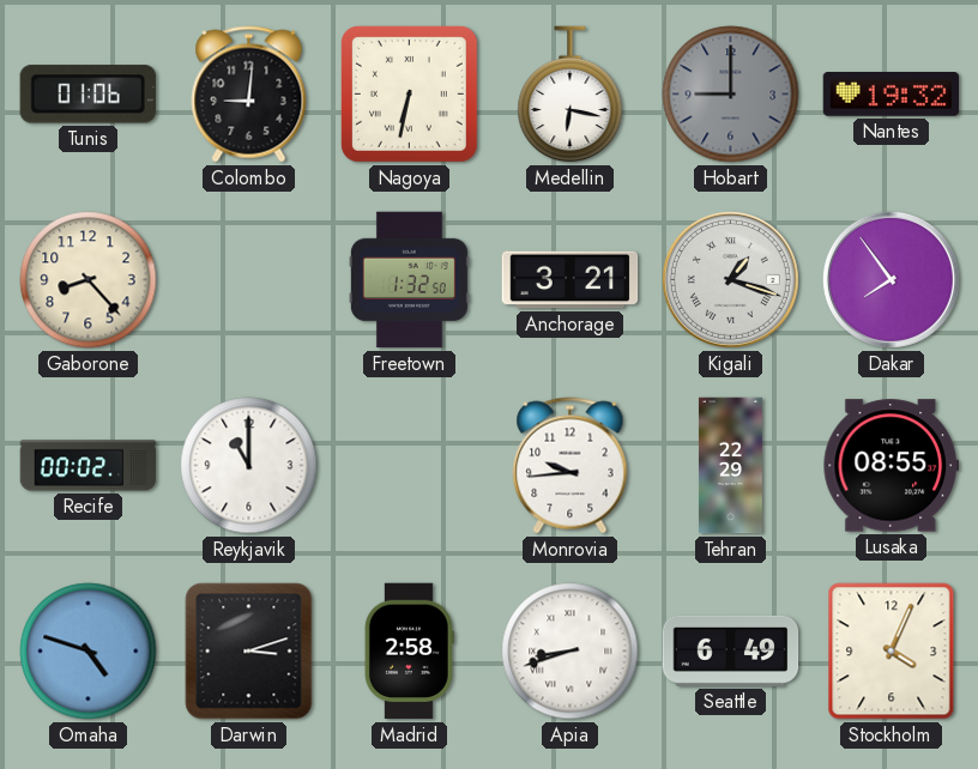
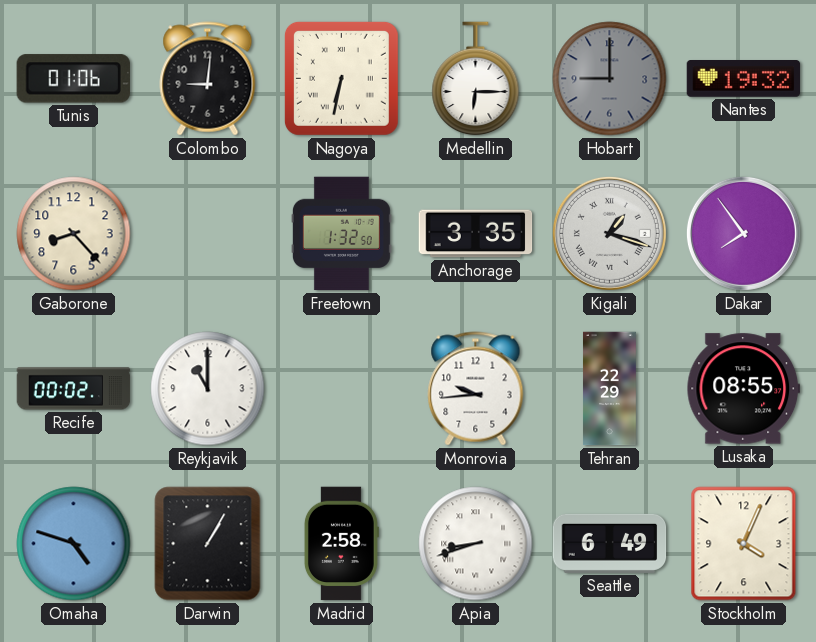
Medellin: 6:17 -> 6:15
Anchorage: 3:21 -> 3:35
Darwin: 3:12 -> 1:05
